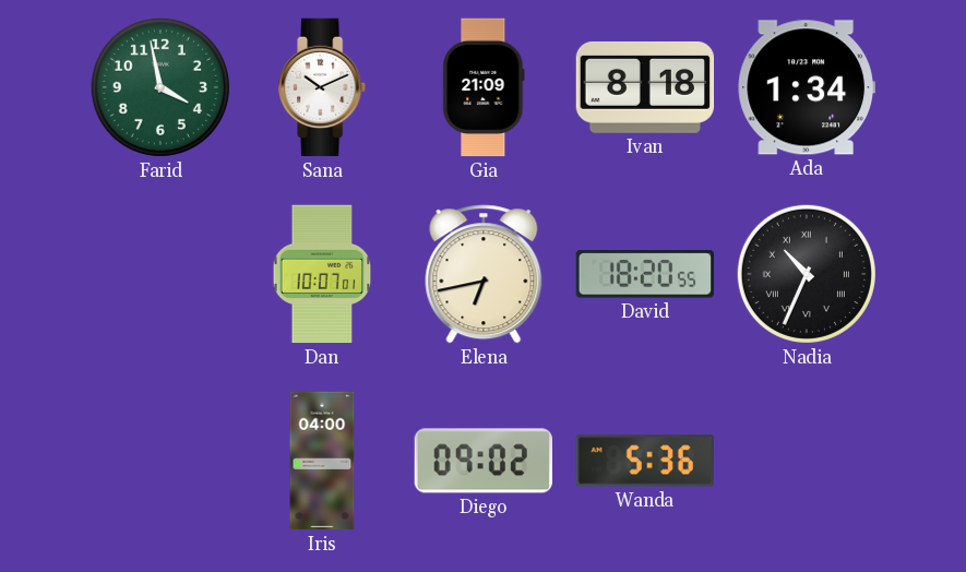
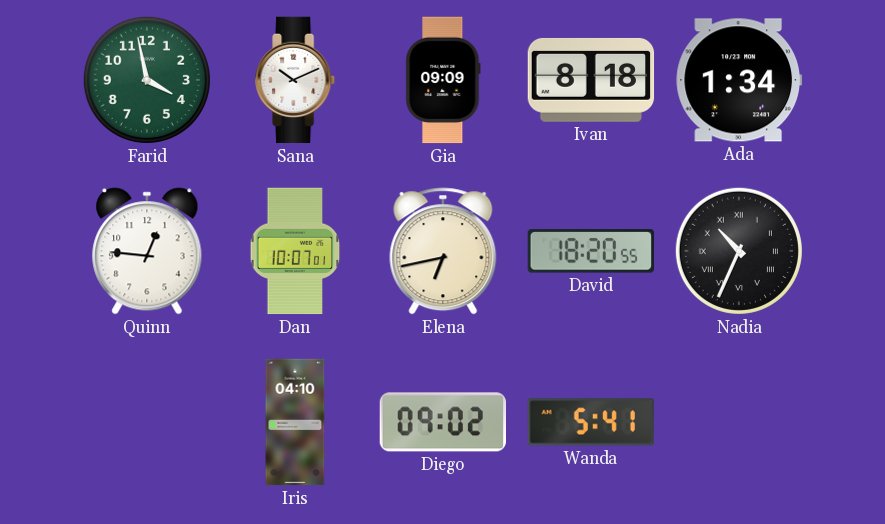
Gia: 21:09 -> 09:09
Quinn: none -> 12:46
Iris: 04:00 -> 04:10
Wanda: 5:36 -> 5:41
